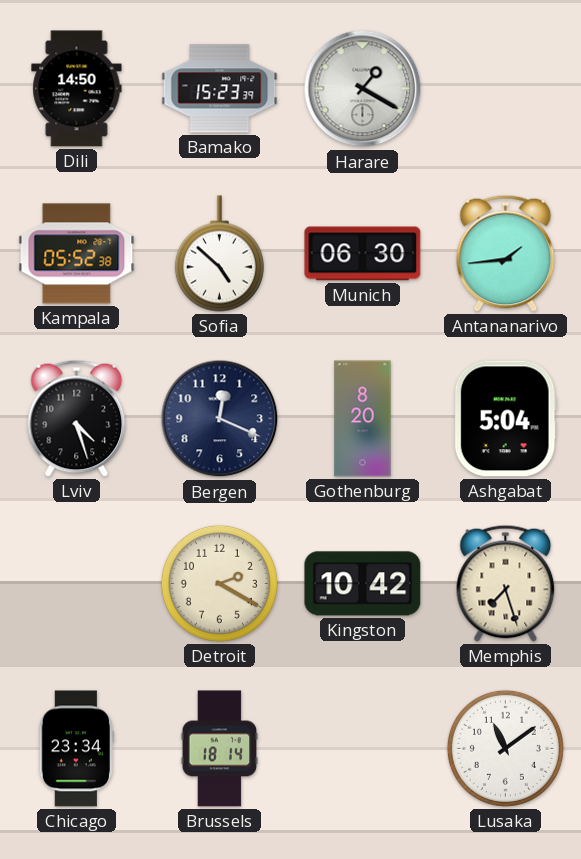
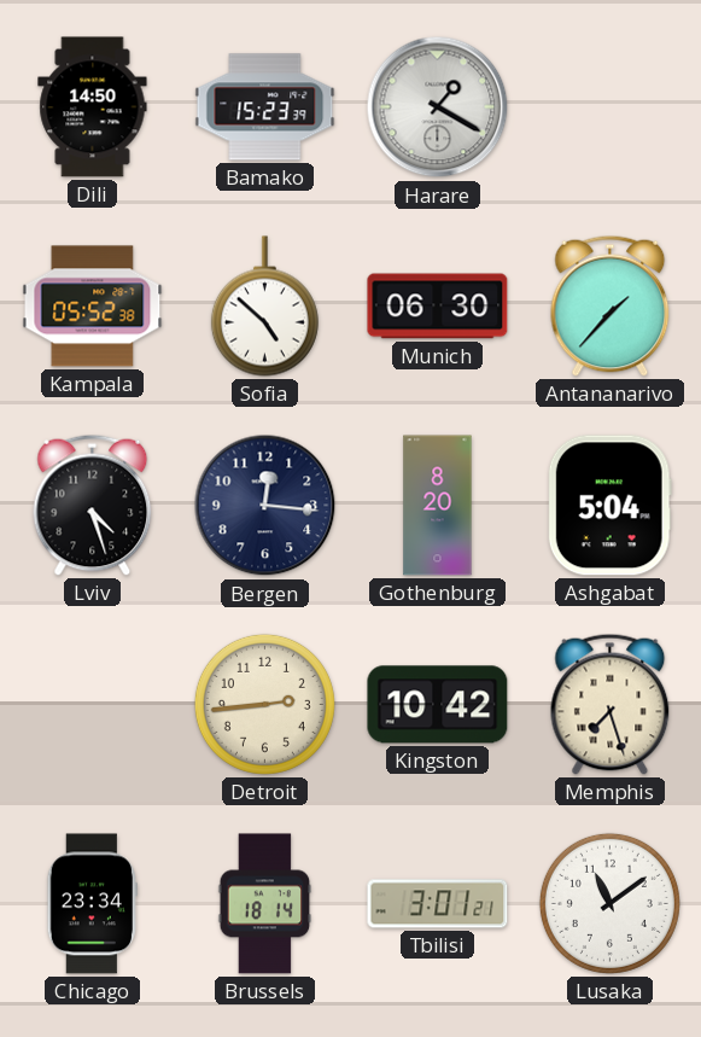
Antananarivo: 1:44 -> 1:37
Bergen: 12:19 -> 12:16
Detroit: 2:20 -> 2:44
Tbilisi: none -> 3:01
